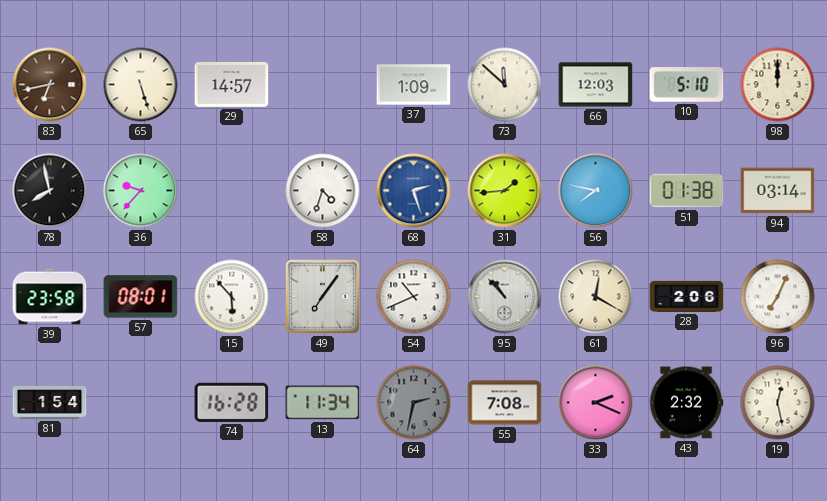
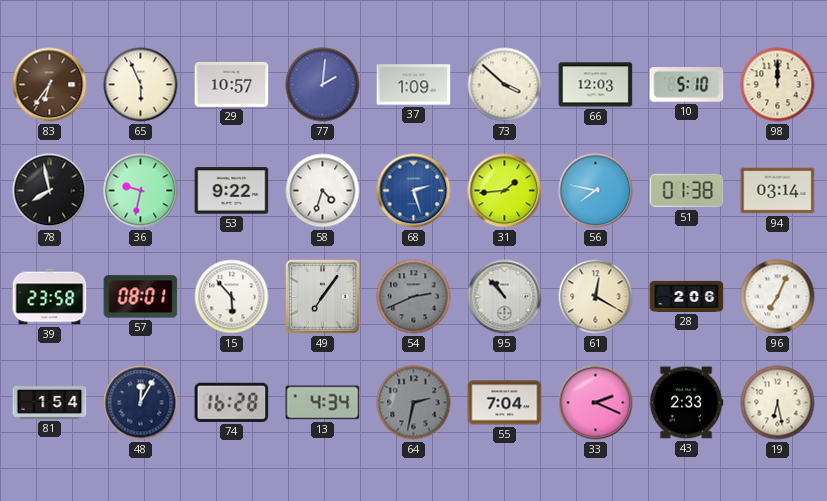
83: 6:43 -> 6:36
65: 5:27 -> 5:56
29: 14:57 -> 10:57
77: none -> 2:01
73: 11:52 -> 3:52
36: 9:37 -> 9:32
53: none -> 9:22
54: 10:41 -> 2:41
54 dial: white -> grey
48: none -> 12:05
13: 11:34 -> 4:34
55: 7:08 -> 7:04
43: 2:32 -> 2:33
19: 12:28 -> 6:28
